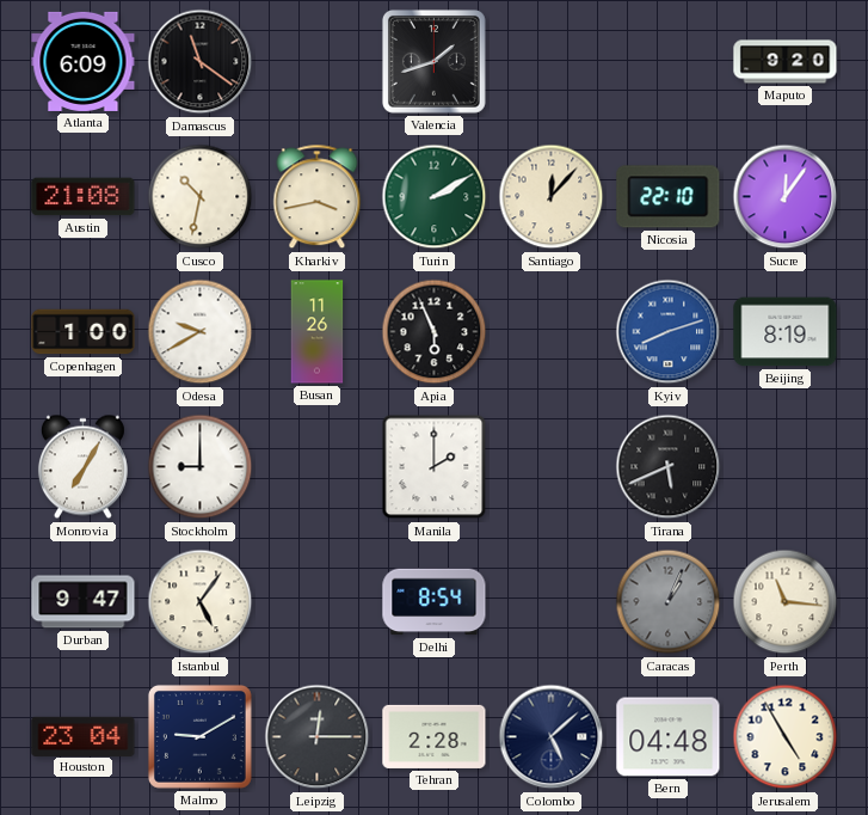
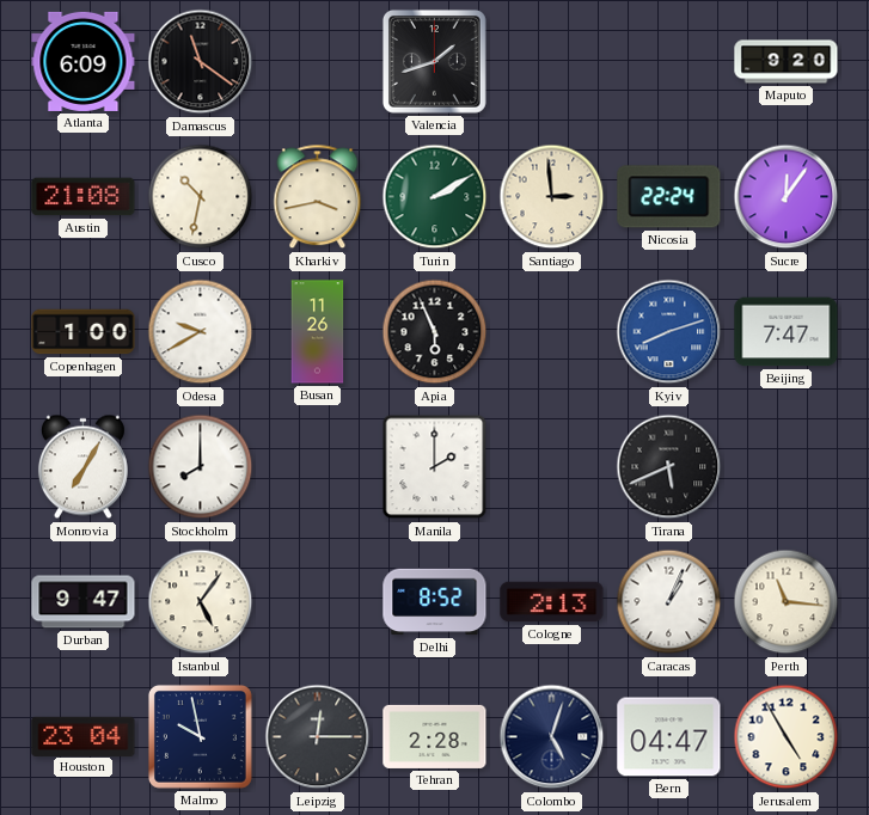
Santiago: 12:07 -> 2:59
Nicosia: 22:10 -> 22:24
Beijing: 8:19 -> 7:47
Stockholm: 9:00 -> 8:00
Delhi: 8:54 -> 8:52
Cologne: none -> 2:13
Caracas dial: grey -> white
Malmo: 9:10 -> 9:58
Colombo: 5:08 -> 5:03
Bern: 04:48 -> 04:47
